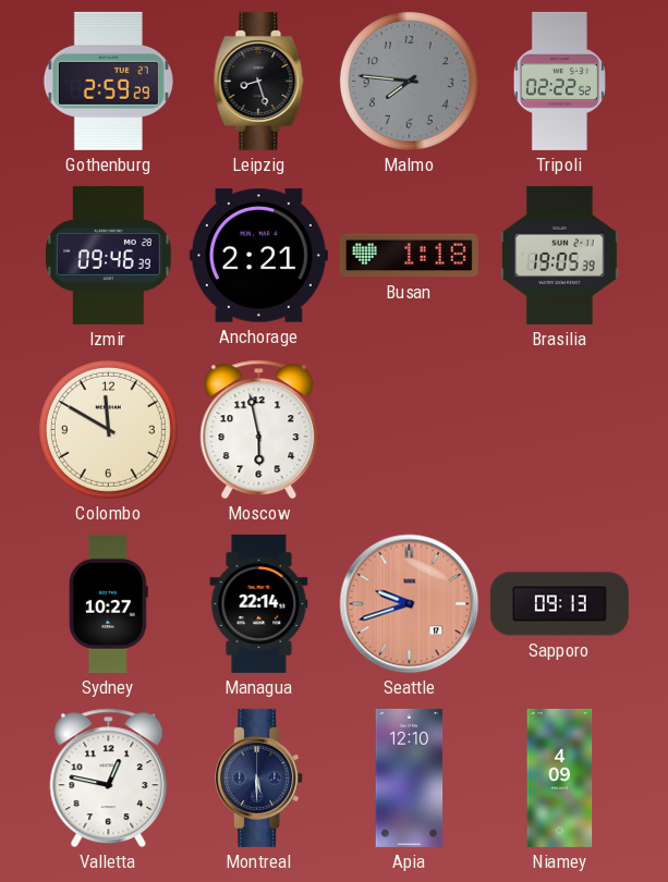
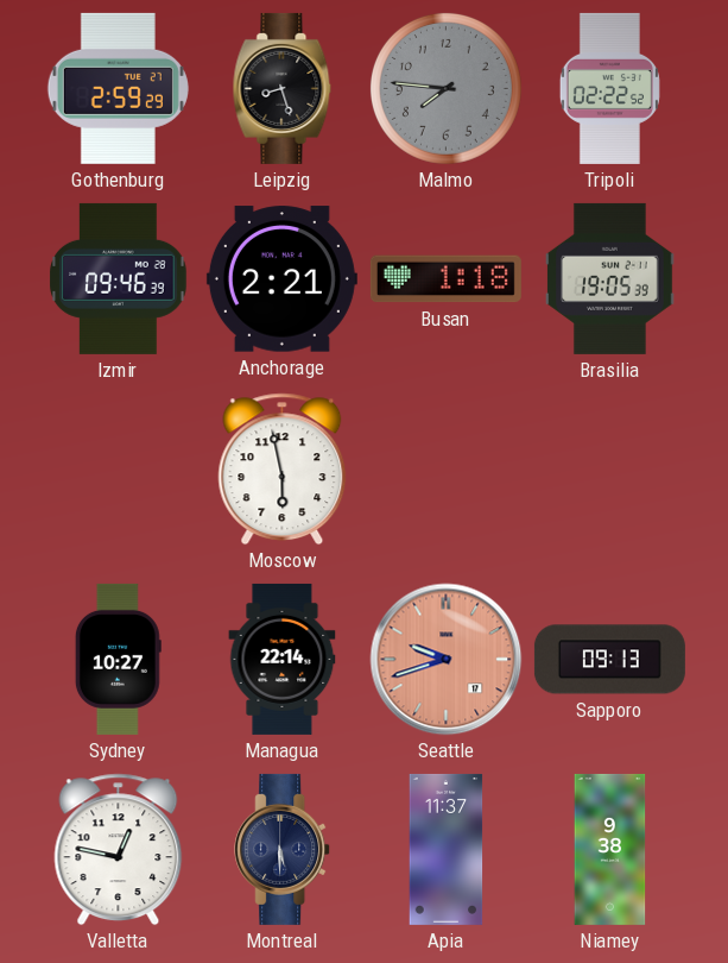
Colombo: 11:50 -> none
Apia: 12:10 -> 11:37
Niamey: 4:09 -> 9:38
